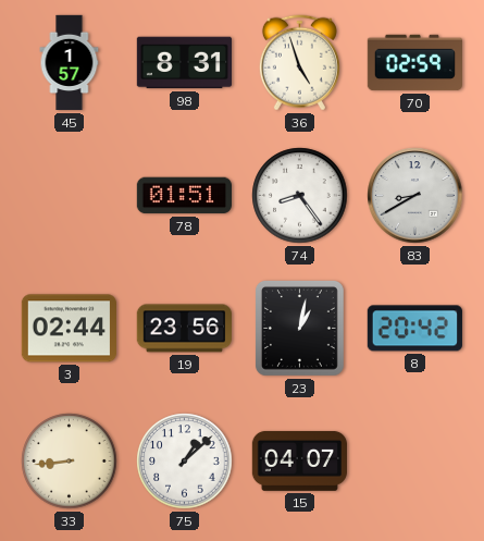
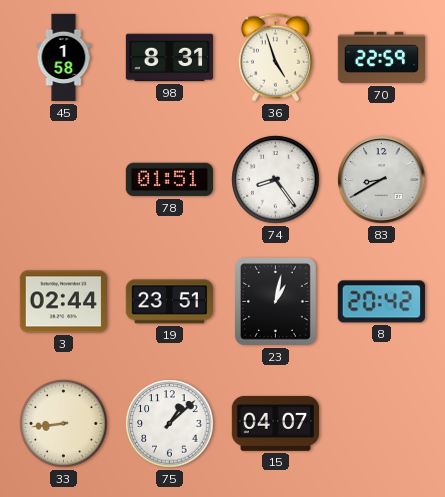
45: 1:57 -> 1:58
70: 02:59 -> 22:59
19: 23:56 -> 23:51
